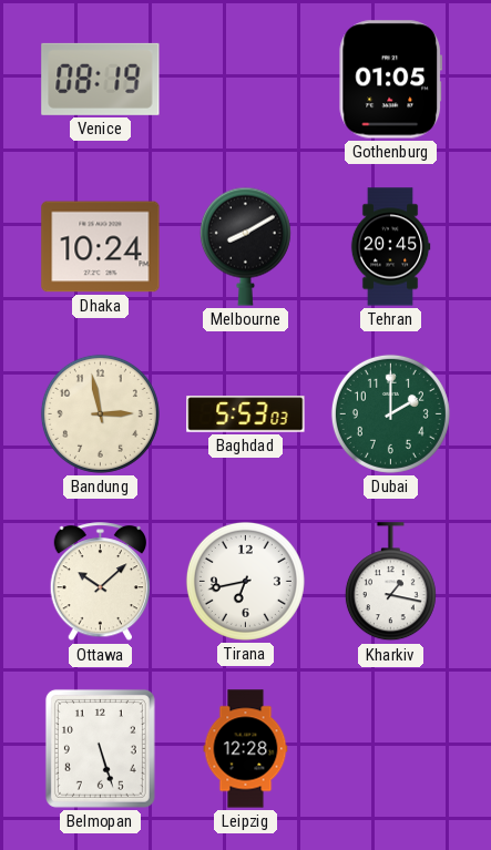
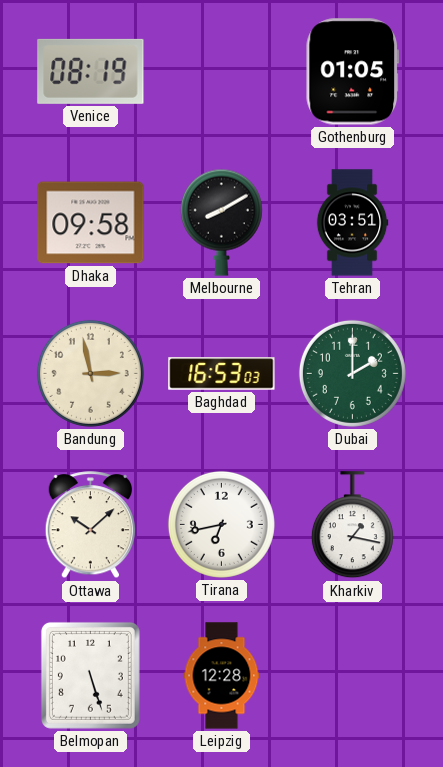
Dhaka: 10:24 -> 09:58
Tehran: 20:45 -> 03:51
Baghdad: 5:53 -> 16:53
